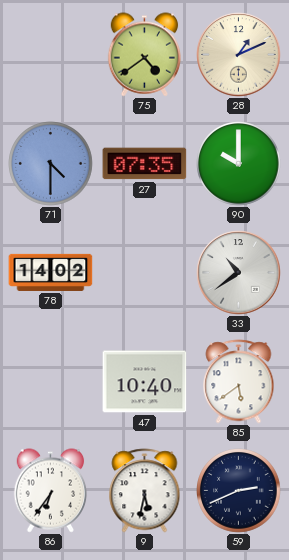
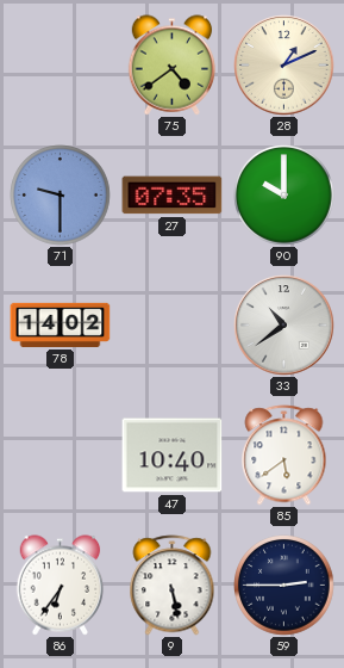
71: 4:30 -> 9:30
9: 5:32 -> 5:28
59: 2:41 -> 2:45
